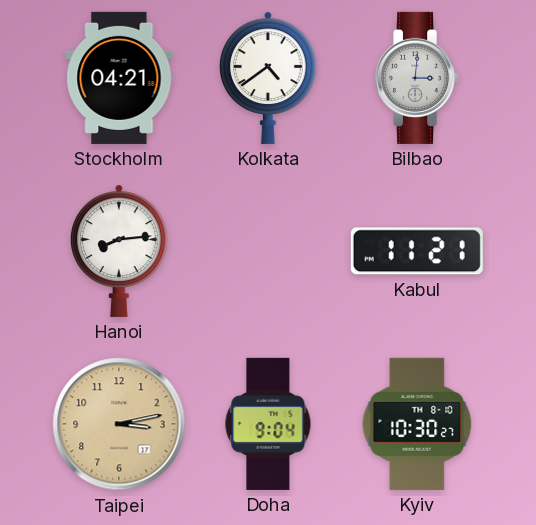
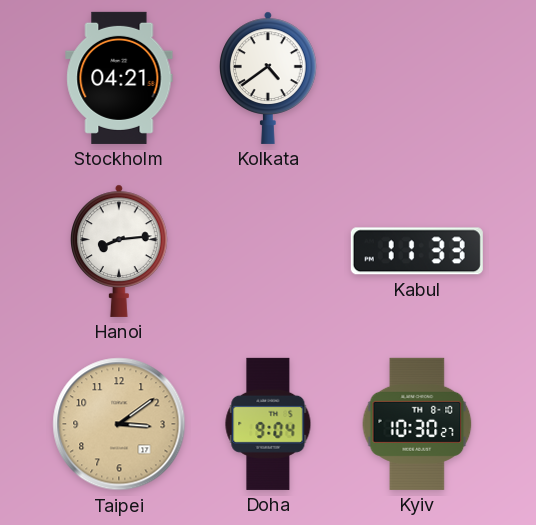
Bilbao: 3:01 -> none
Kabul: 11:21 -> 11:33
Taipei: 3:13 -> 3:09
